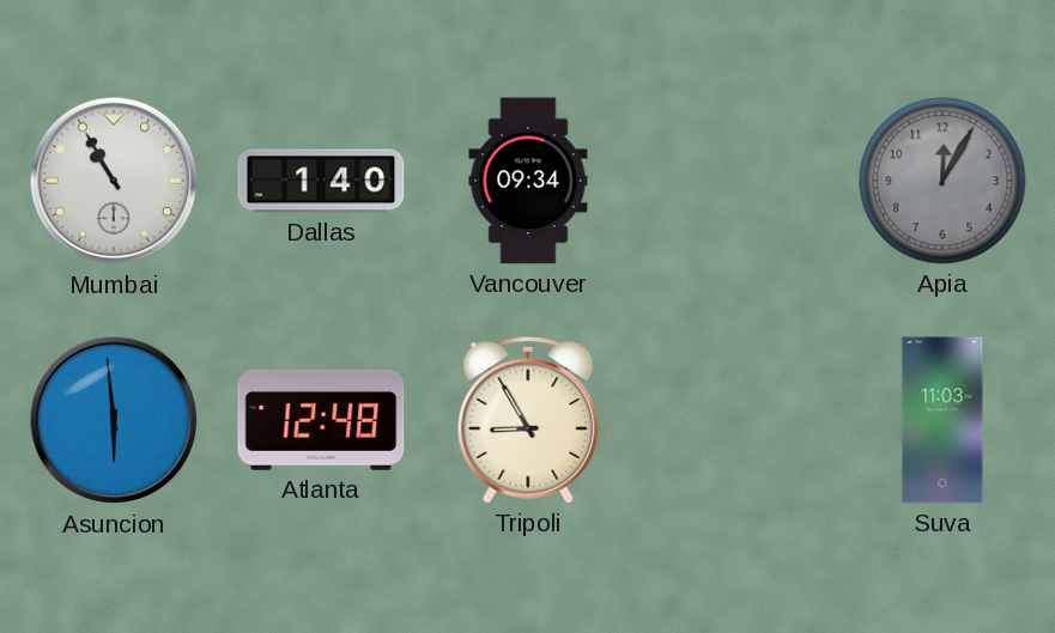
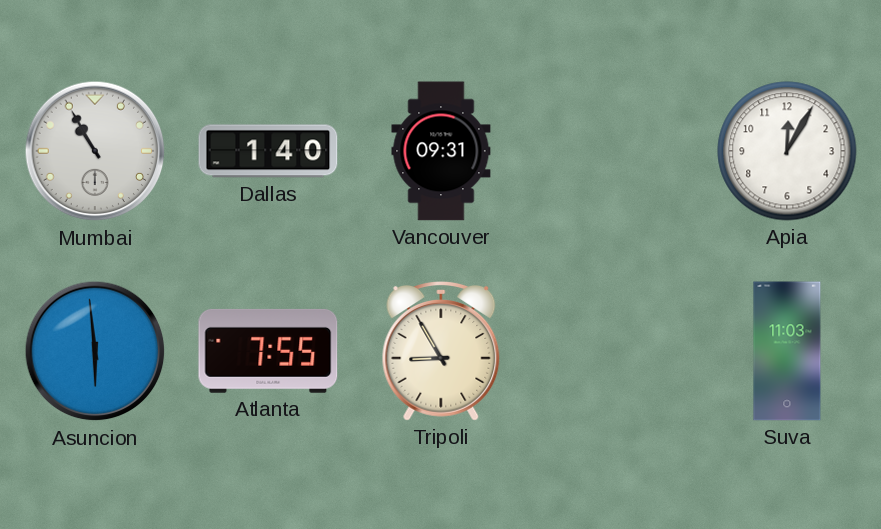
Vancouver: 09:34 -> 09:31
Apia dial: grey -> white
Atlanta: 12:48 -> 7:55
